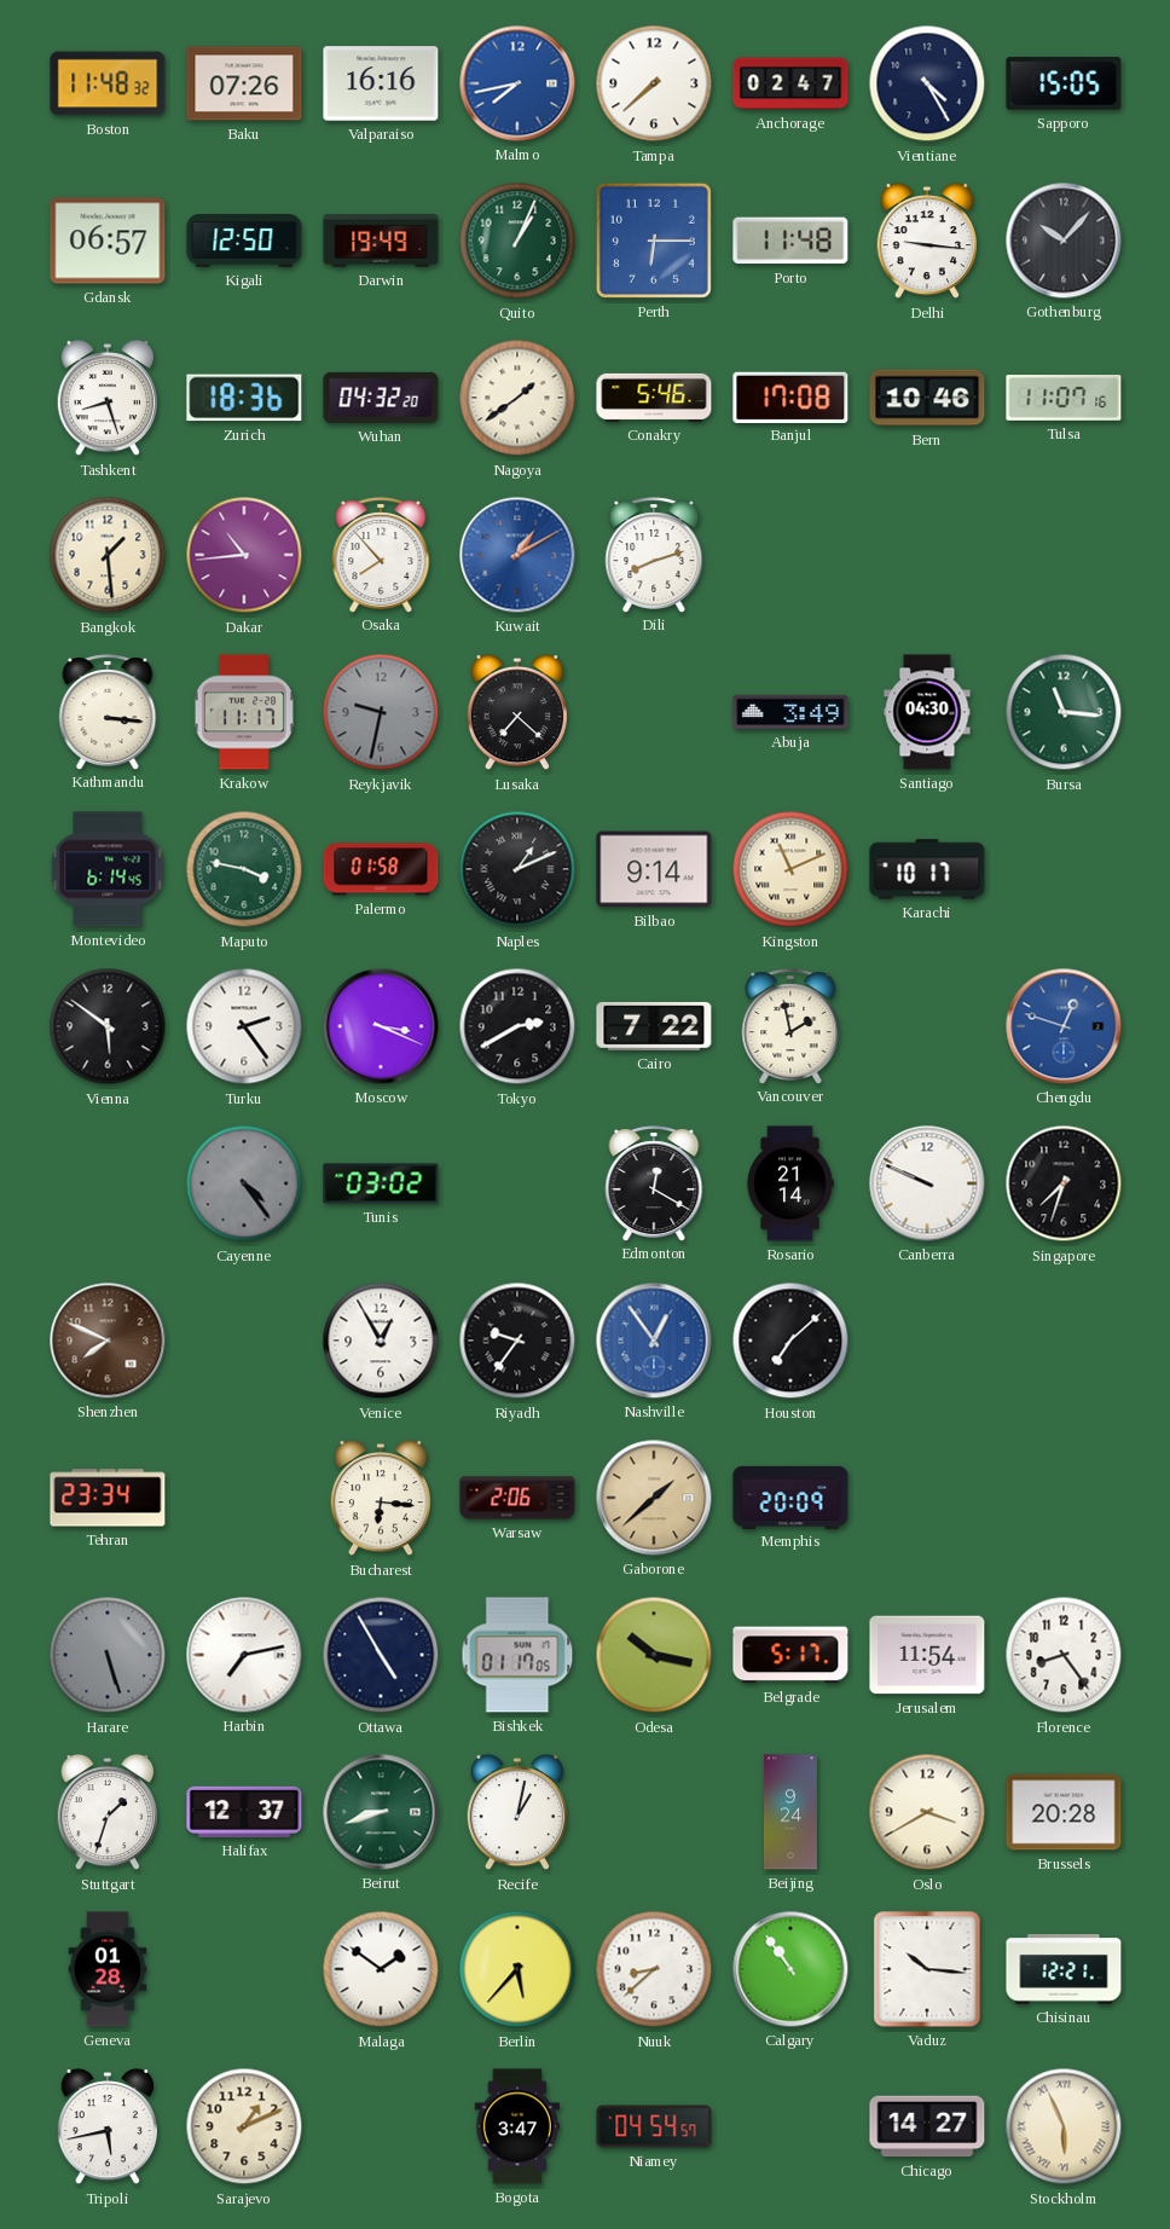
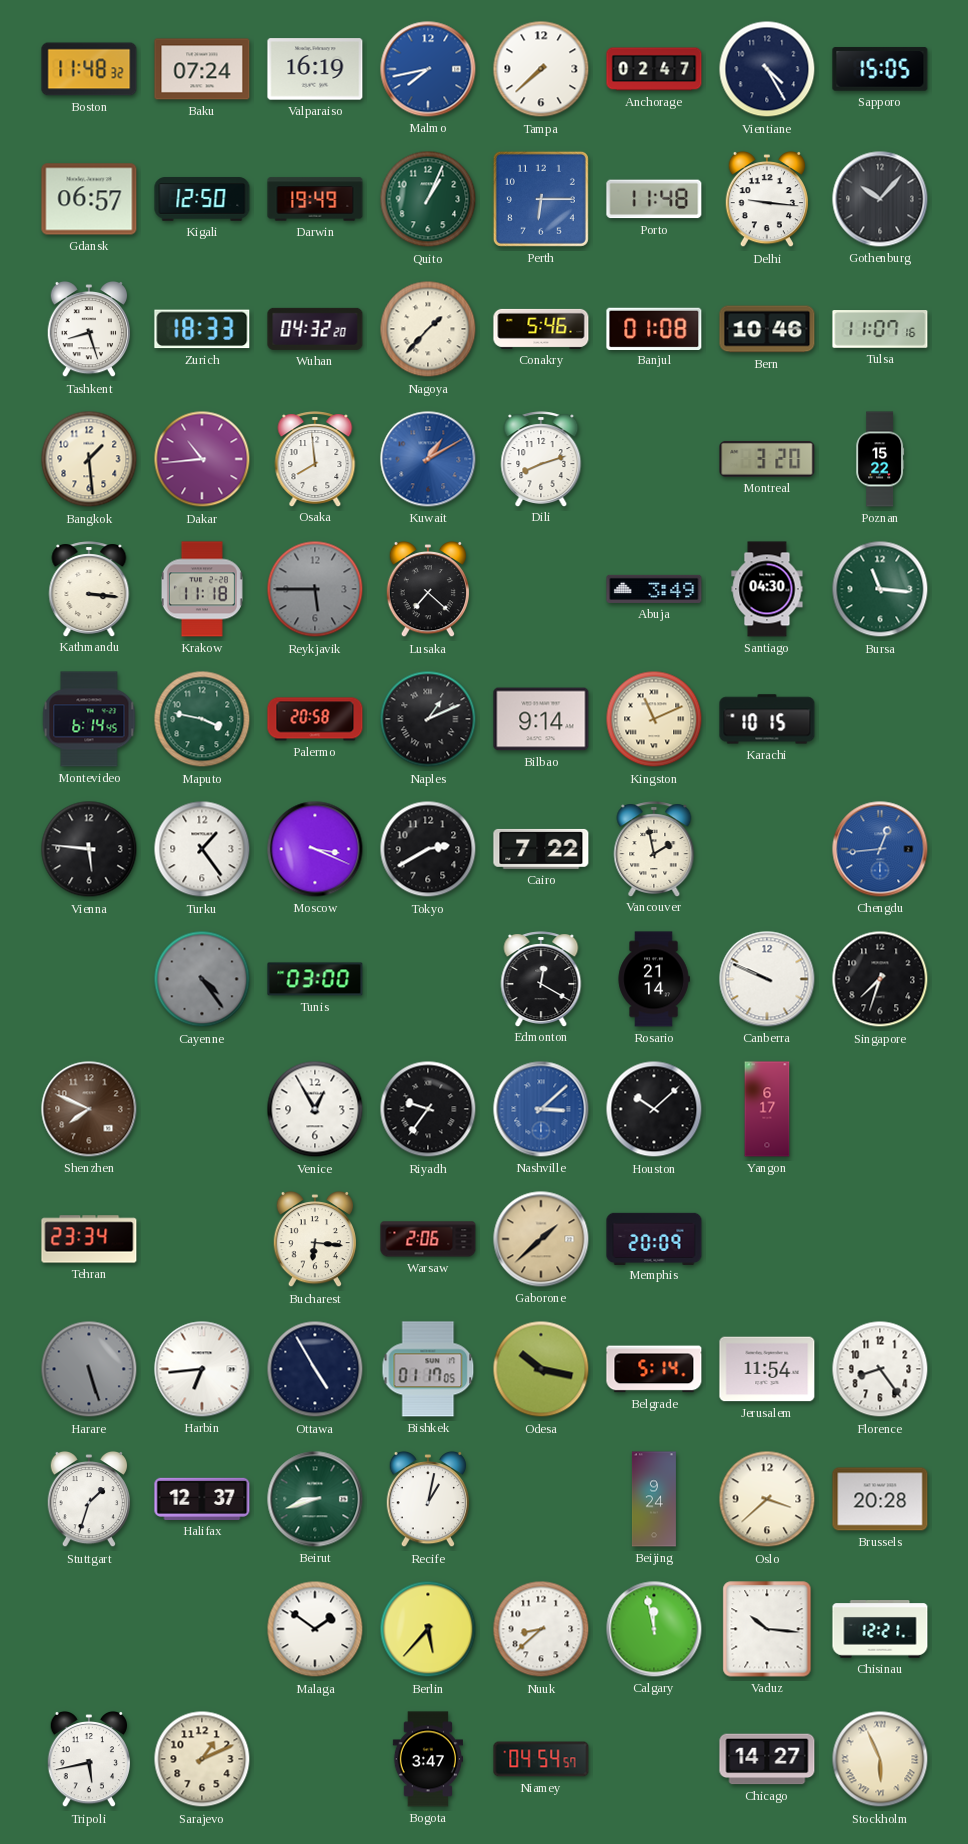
Baku: 07:26 -> 07:24
Valparaiso: 16:16 -> 16:19
Zurich: 18:36 -> 18:33
Nagoya: 1:39 -> 1:37
Banjul: 17:08 -> 01:08
Osaka: 7:53 -> 7:59
Montreal: none -> 3:20
Poznan: none -> 15:22
Krakow: 11:17 -> 11:18
Reykjavik: 9:32 -> 5:45
Palermo: 01:58 -> 20:58
Karachi: 10:17 -> 10:15
Vienna: 5:51 -> 5:46
Turku: 2:24 -> 1:24
Chengdu: 12:48 -> 12:44
Tunis: 03:02 -> 03:00
Nashville: 12:54 -> 3:08
Houston: 7:08 -> 10:08
Yangon: none -> 6:17
Harbin: 7:13 -> 6:44
Belgrade: 5:17 -> 5:14
Oslo: 3:40 -> 3:38
Geneva: 01:28 -> none
Calgary: 10:54 -> 11:58
